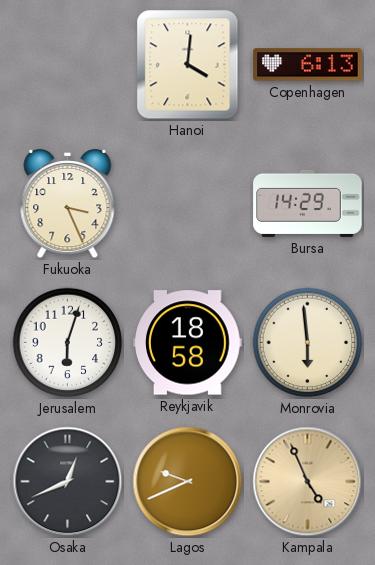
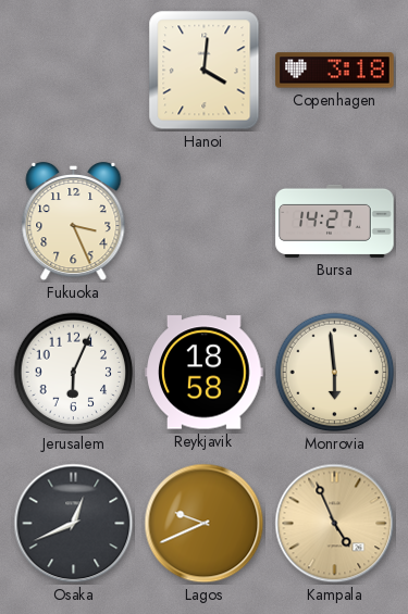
Copenhagen: 6:13 -> 3:18
Bursa: 14:29 -> 14:27
Jerusalem: 6:03 -> 6:04
